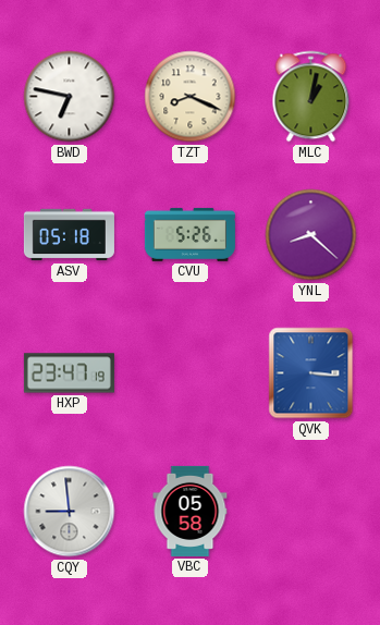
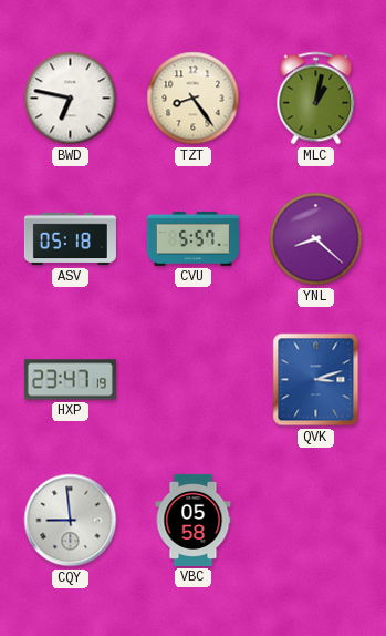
TZT: 8:19 -> 8:24
CVU: 5:26 -> 5:57
QVK: 3:16 -> 3:12
